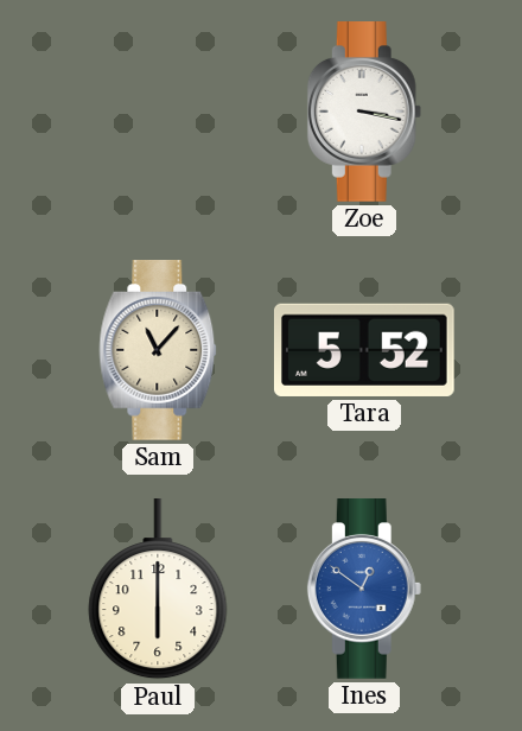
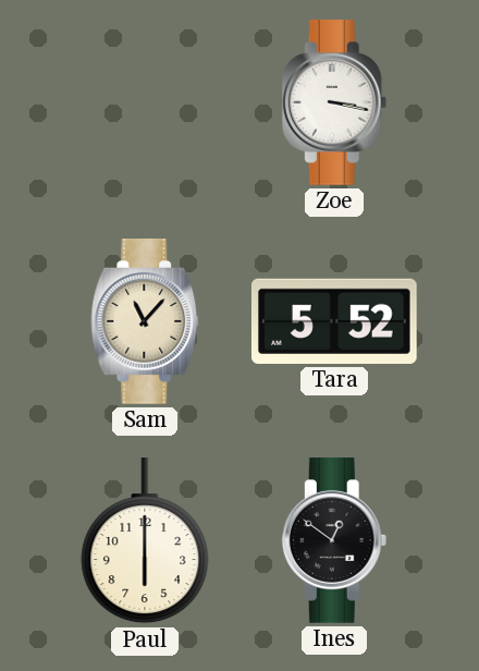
Ines dial: blue -> black
